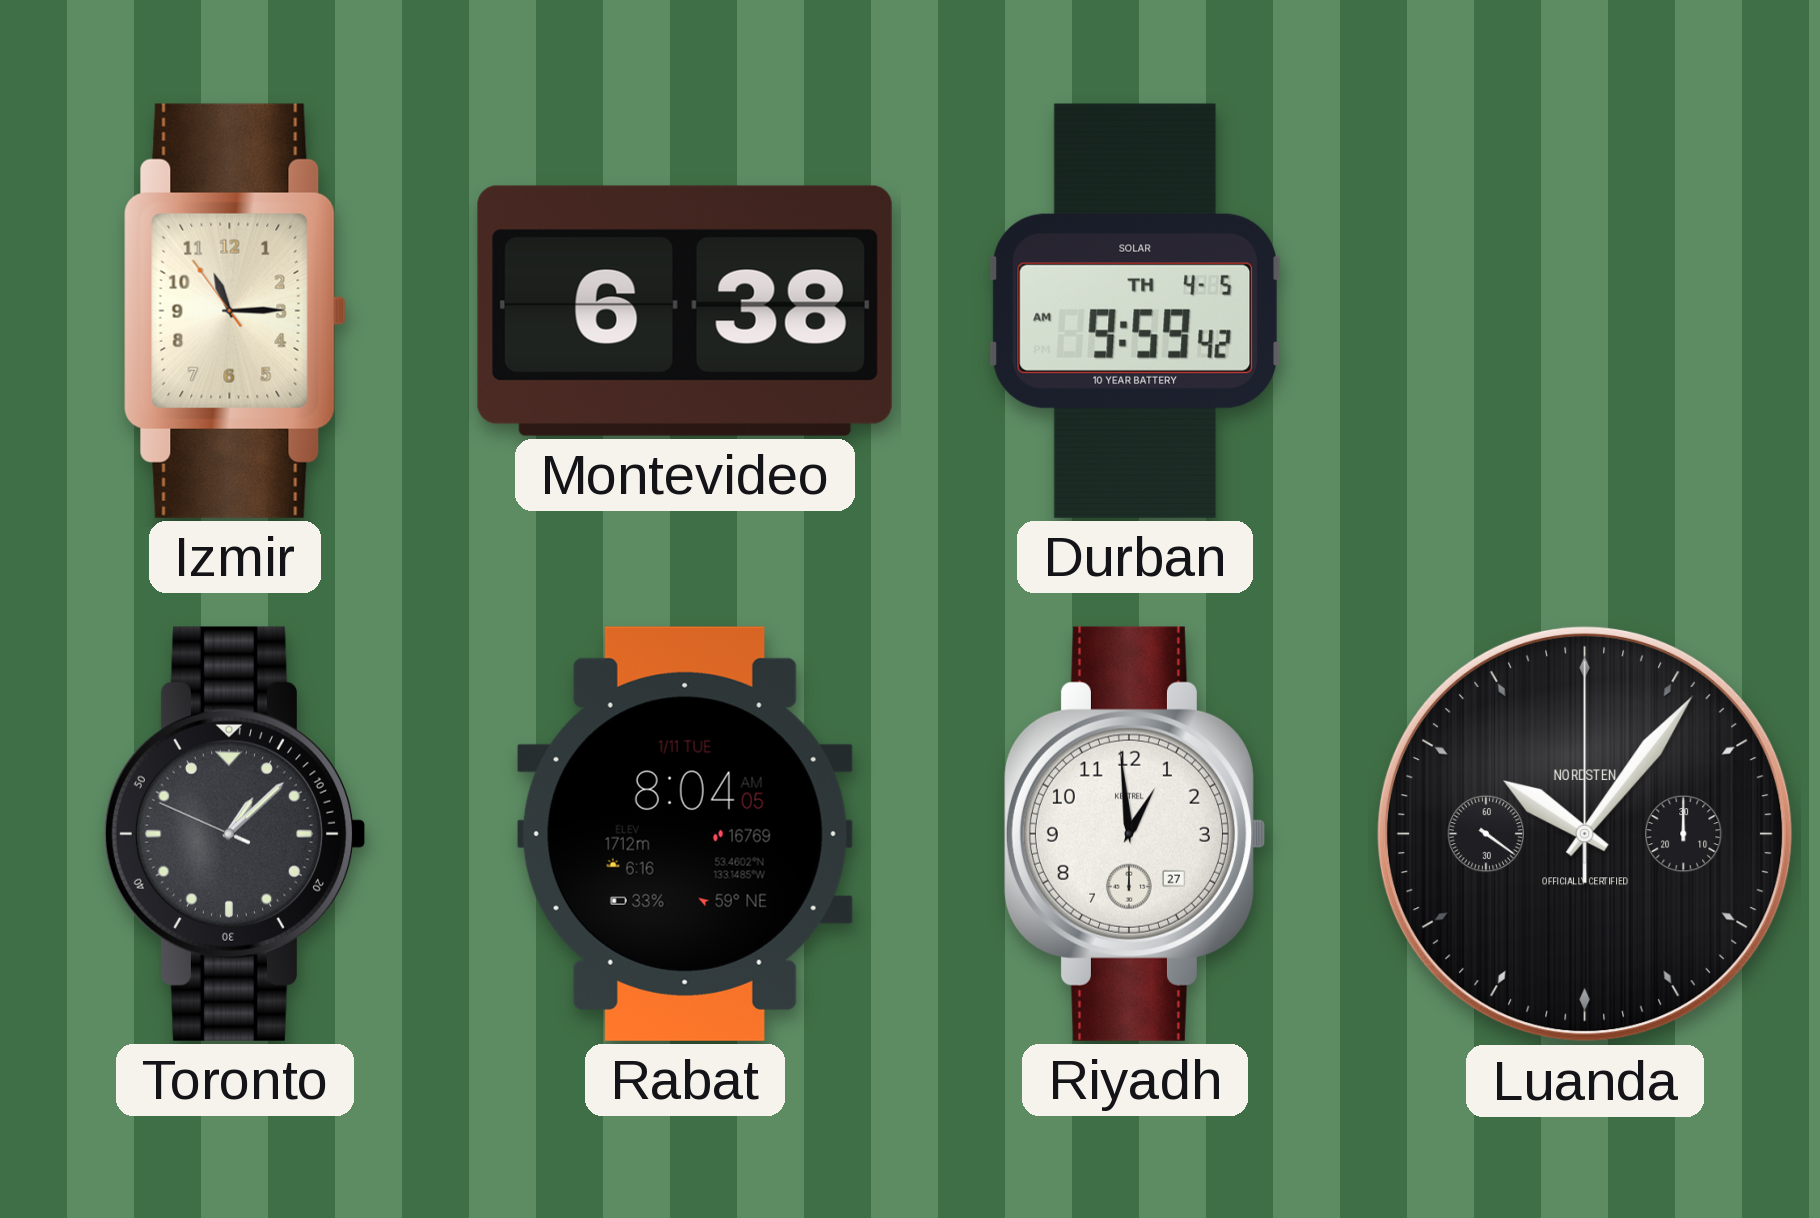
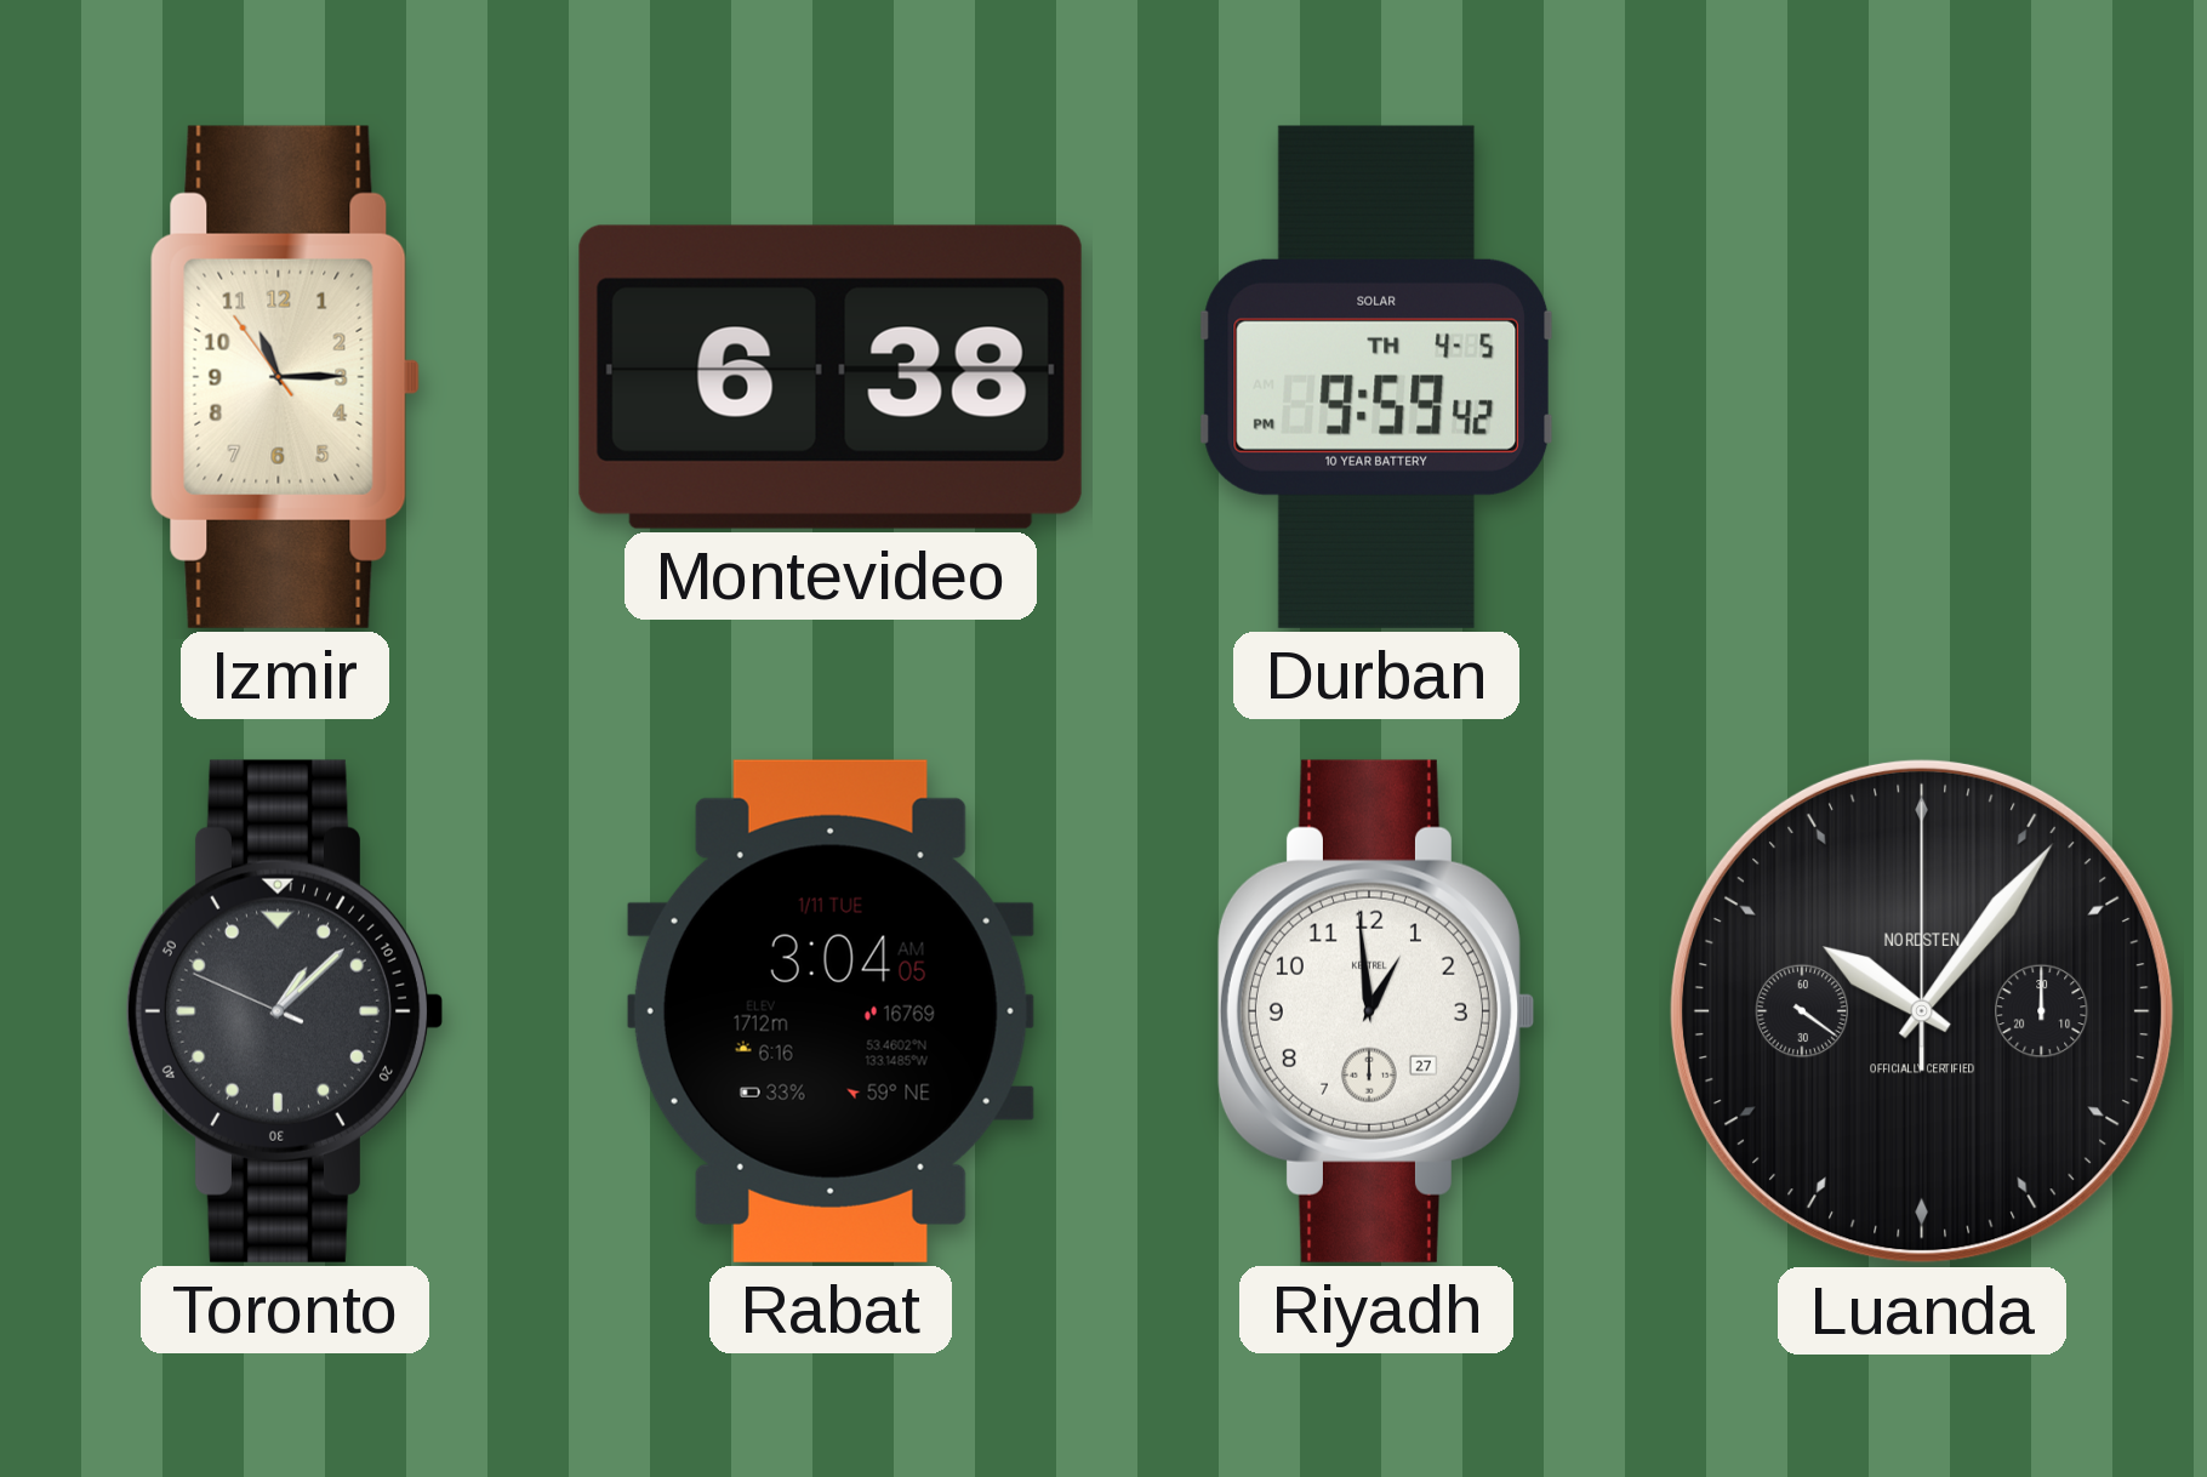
Durban: 9:59:42 AM -> 9:59:42 PM
Rabat: 8:04 -> 3:04
